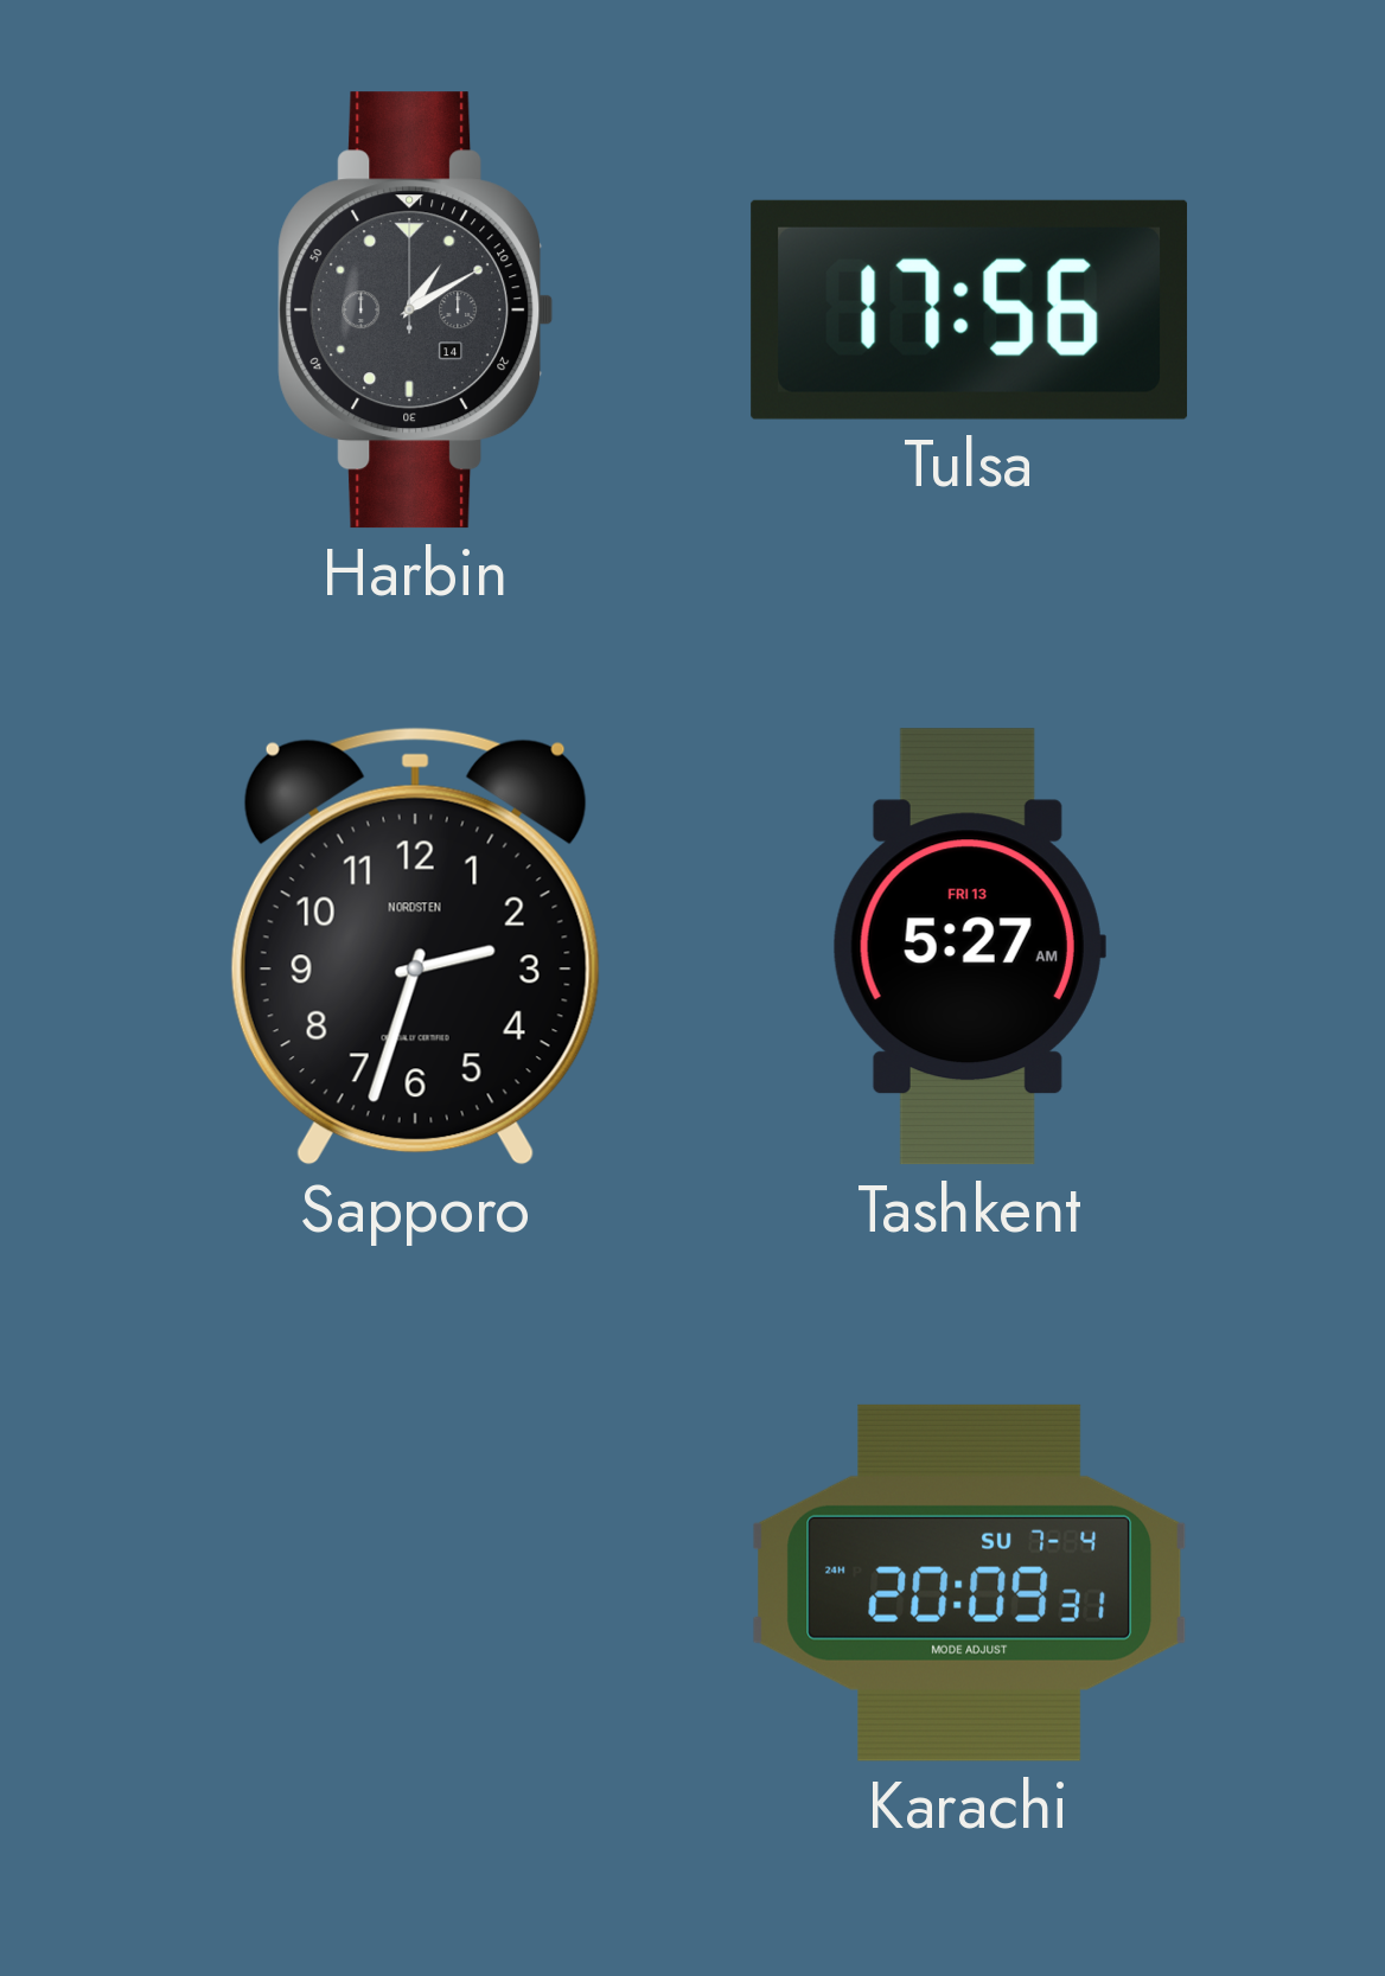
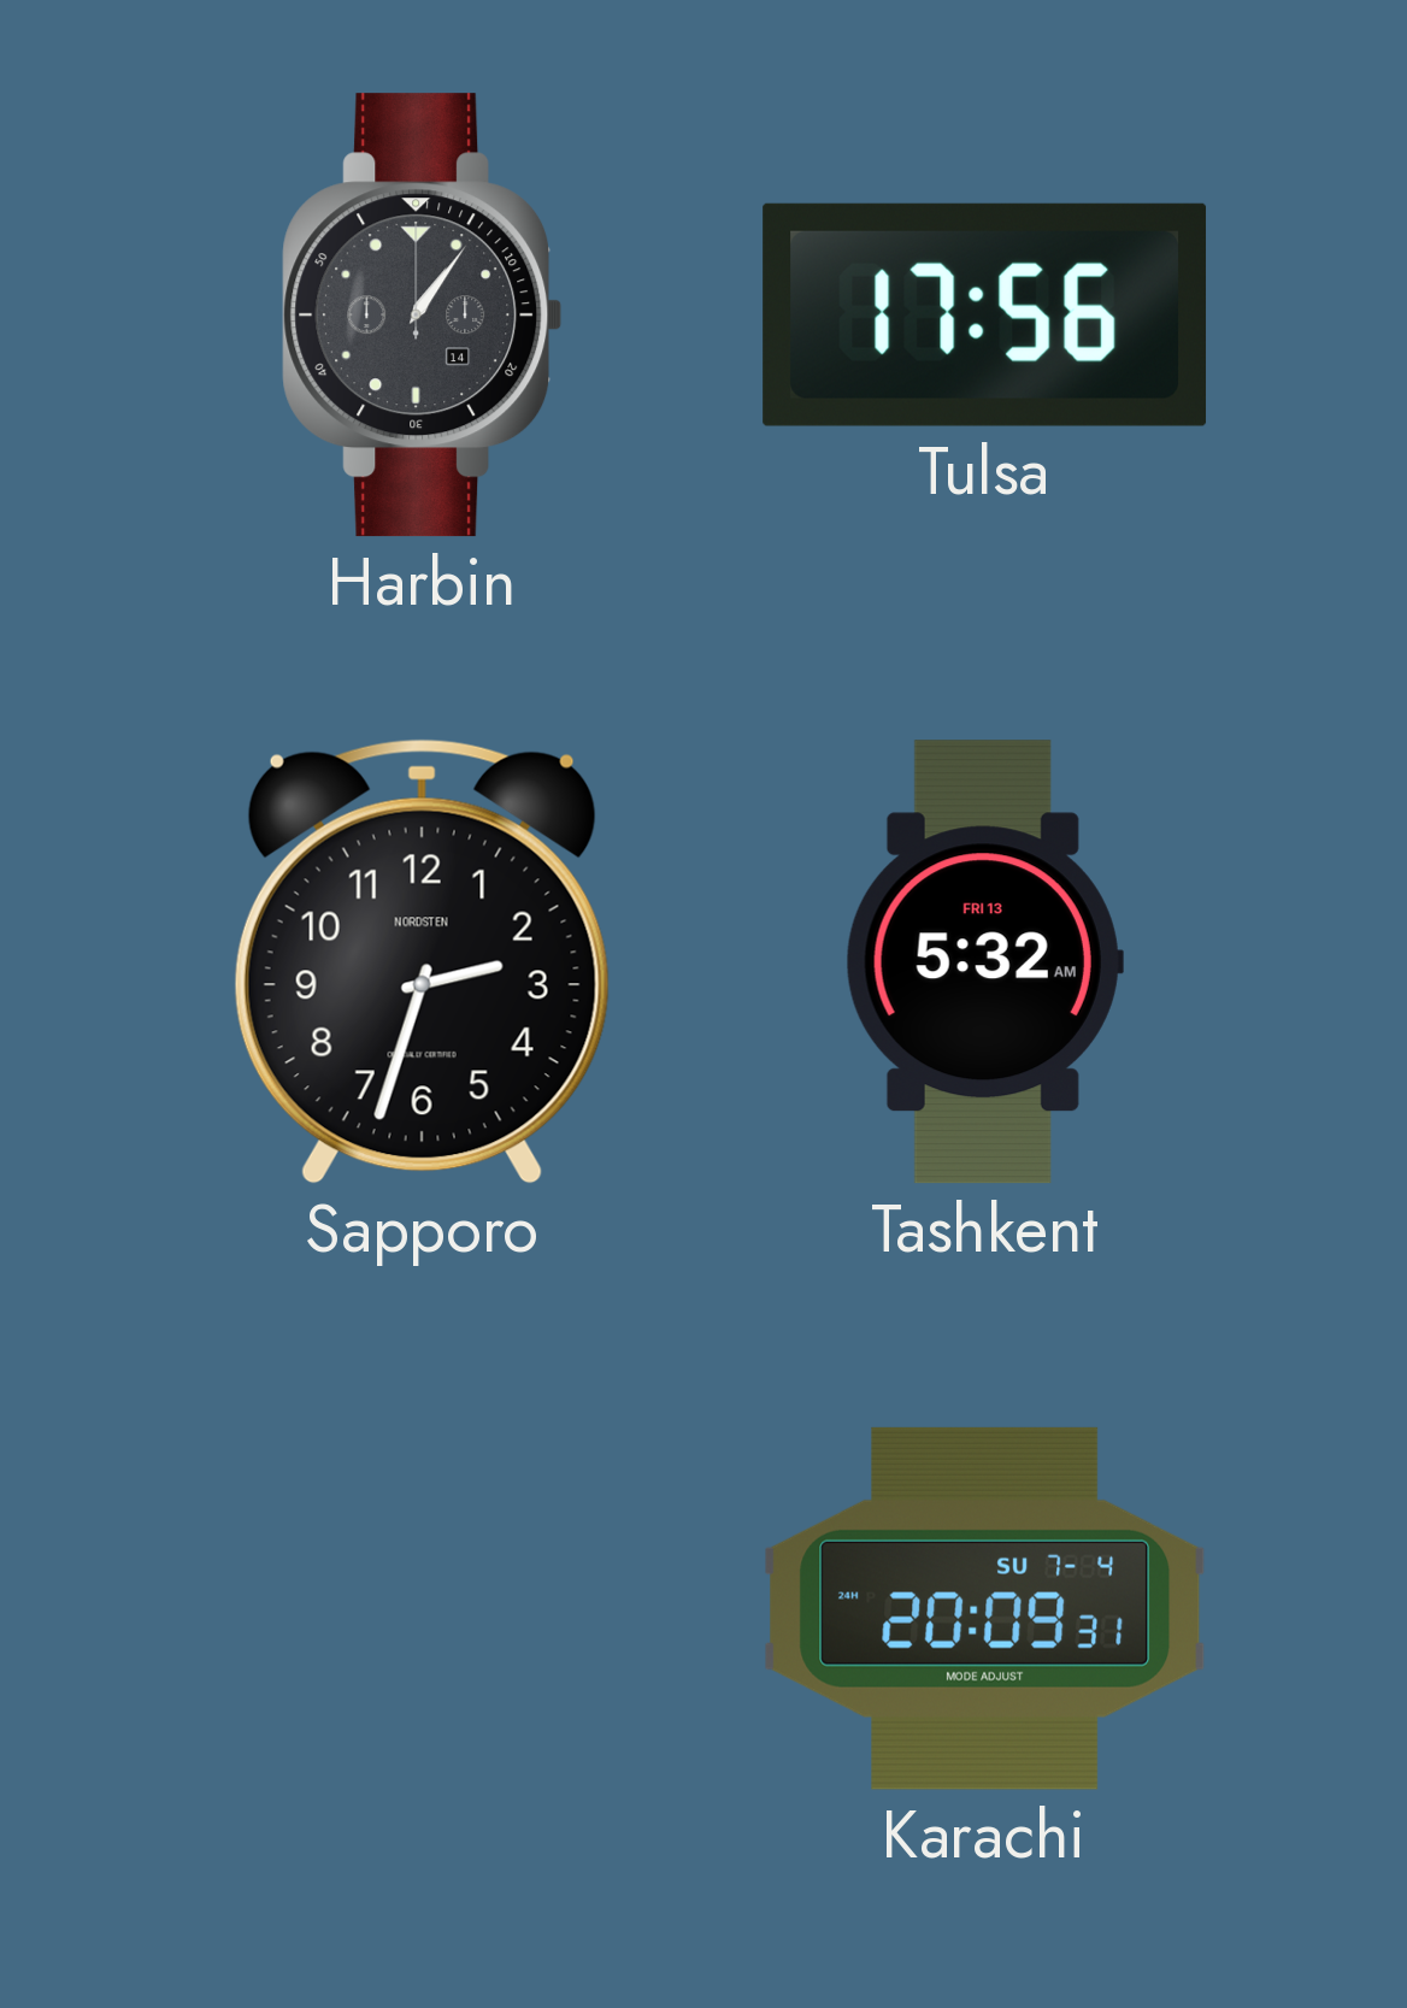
Harbin: 1:10 -> 1:06
Tashkent: 5:27 -> 5:32
